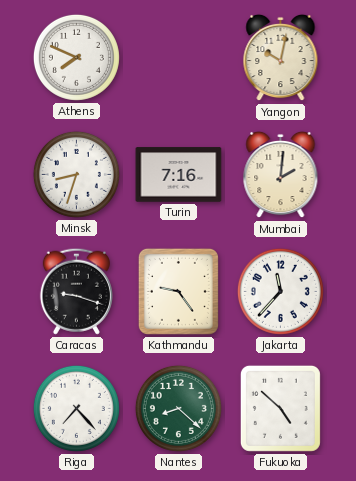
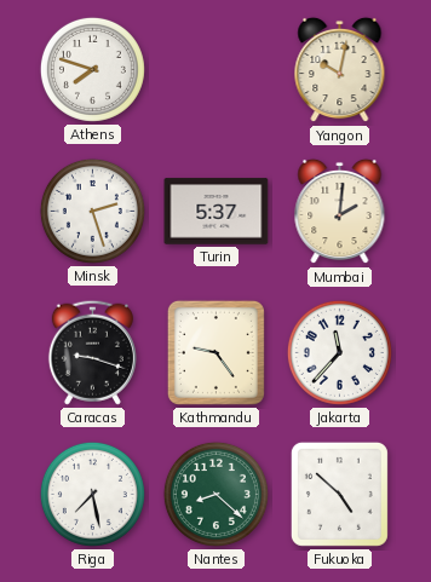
Athens: 7:49 -> 7:48
Minsk: 8:33 -> 2:27
Turin: 7:16 -> 5:37
Riga: 7:23 -> 7:28
